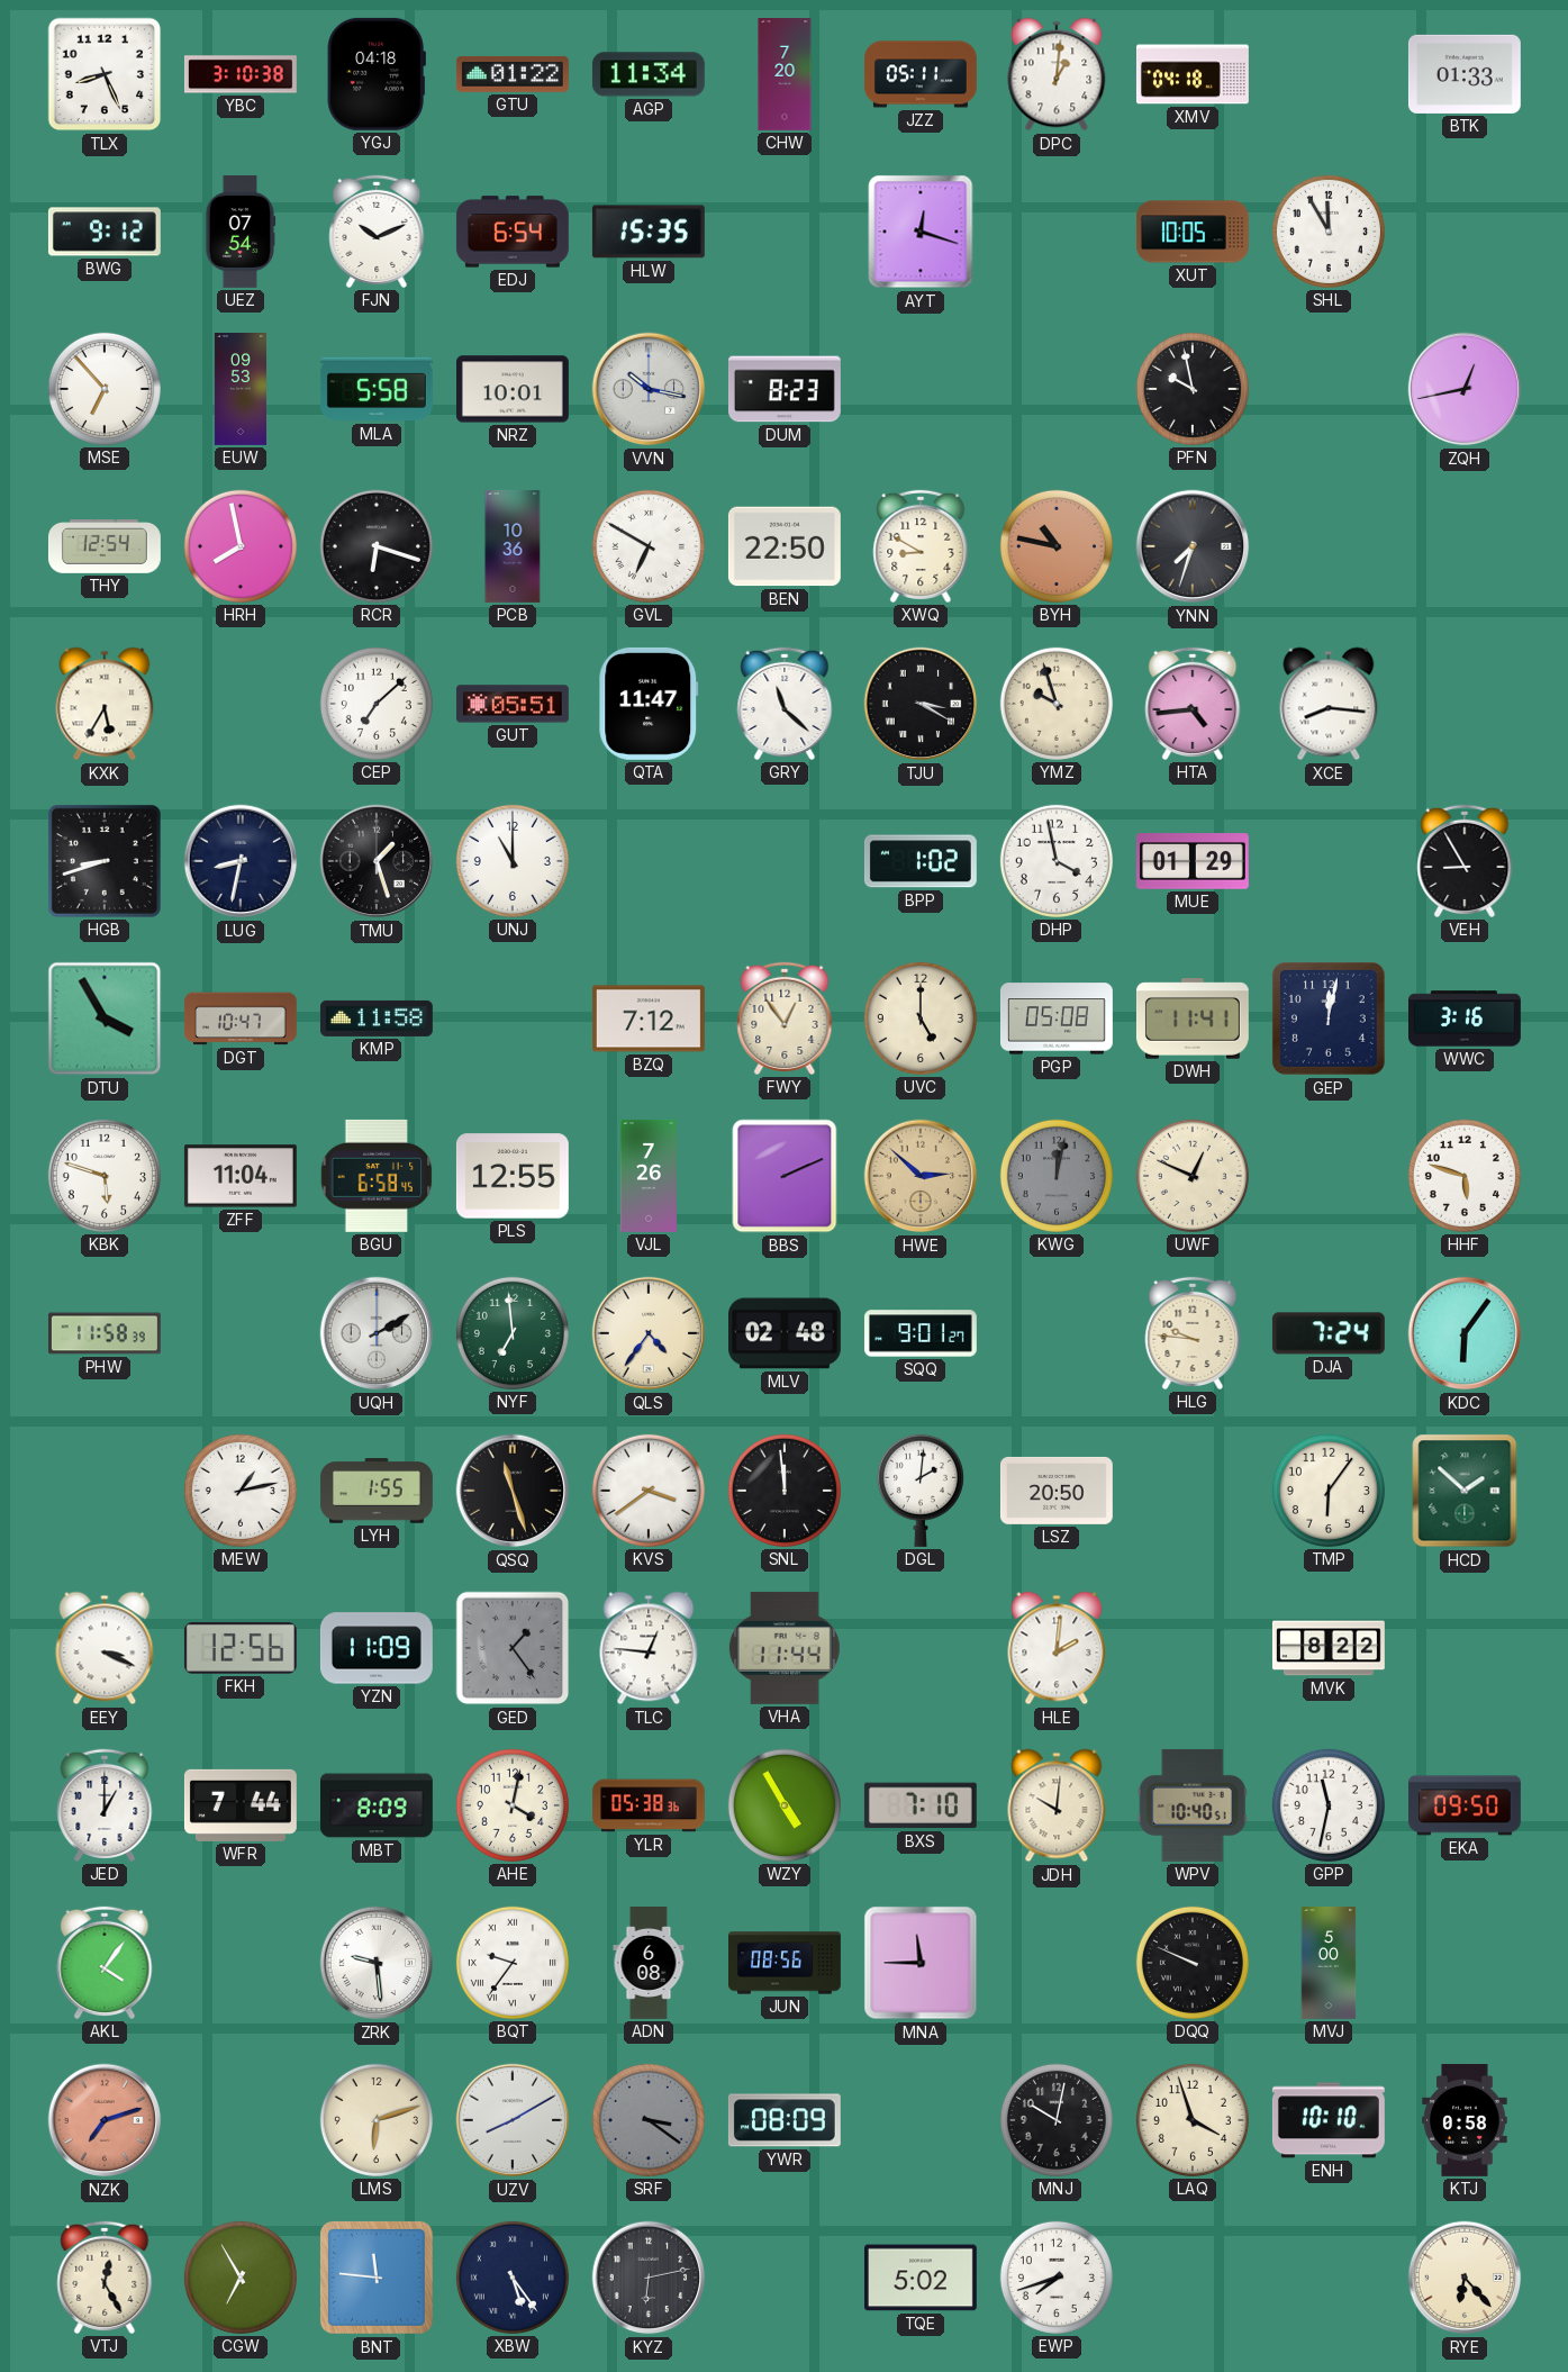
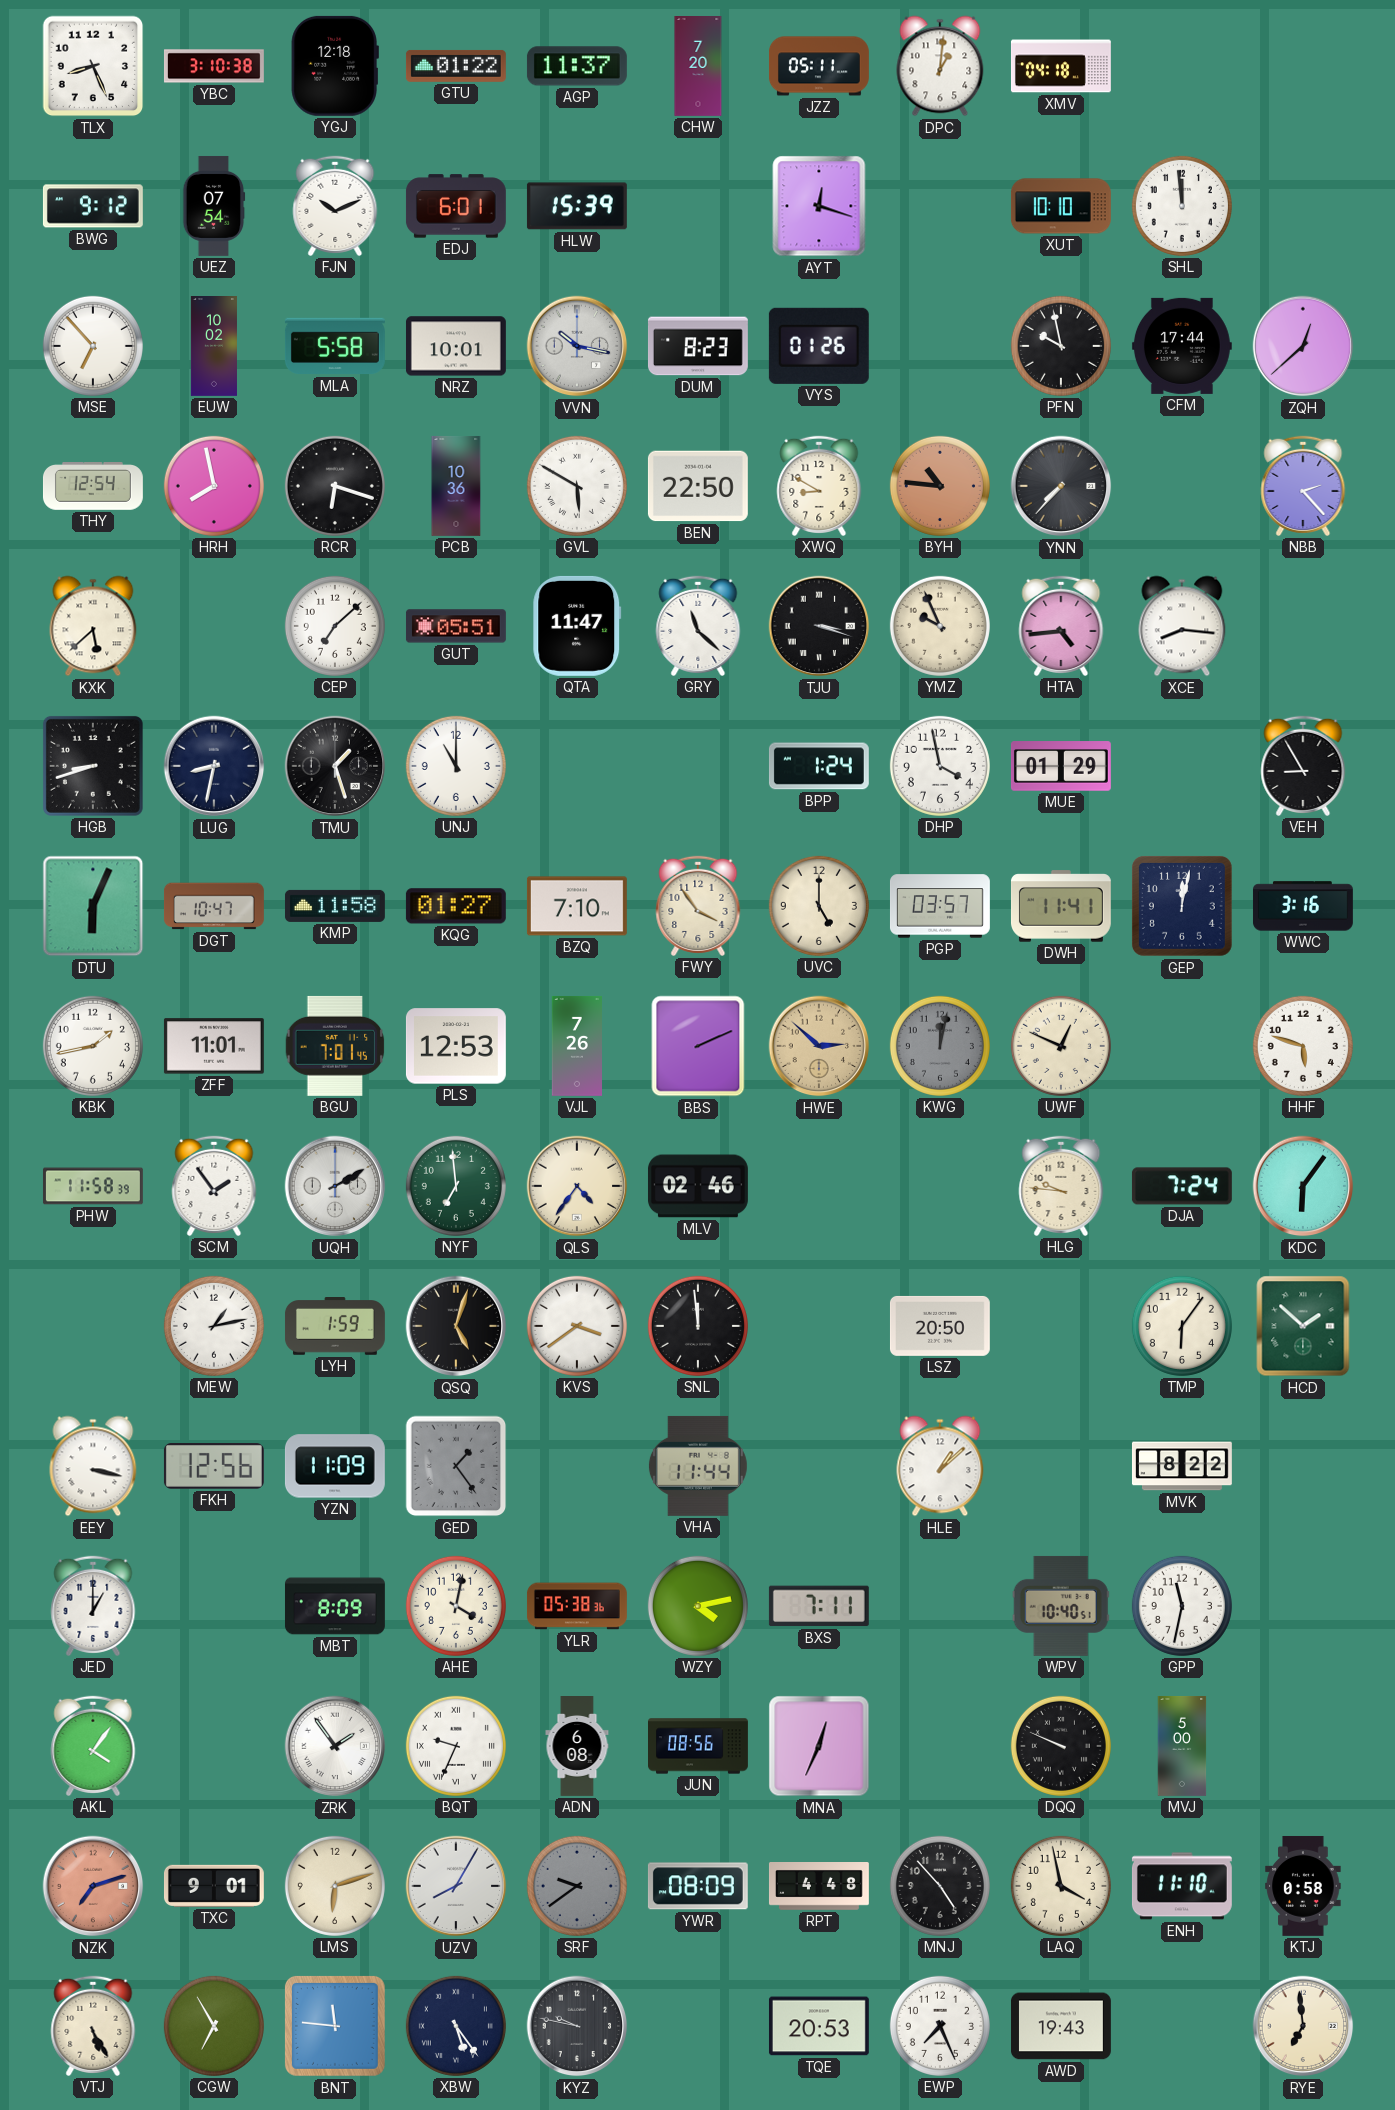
YGJ: 04:18 -> 12:18
AGP: 11:34 -> 11:37
BTK: 01:33 -> none
EDJ: 6:54 -> 6:01
HLW: 15:35 -> 15:39
XUT: 10:05 -> 10:10
SHL: 11:55 -> 11:59
EUW: 09:53 -> 10:02
VYS: none -> 01:26
CFM: none -> 17:44
ZQH: 12:43 -> 12:38
GVL: 6:50 -> 5:50
BYH: 10:47 -> 10:46
YNN: 7:33 -> 7:37
NBB: none -> 2:23
KXK: 5:35 -> 5:38
TJU: 3:20 -> 3:18
YMZ: 9:57 -> 9:56
BPP: 1:02 -> 1:24
DTU: 3:55 -> 6:04
KQG: none -> 01:27
BZQ: 7:12 -> 7:10
FWY: 12:54 -> 3:54
PGP: 05:08 -> 03:57
KBK: 5:48 -> 1:43
ZFF: 11:04 -> 11:01
BGU: 6:58 -> 7:01
PLS: 12:55 -> 12:53
SCM: none -> 1:54
MLV: 02:48 -> 02:46
SQQ: 9:01 -> none
LYH: 1:55 -> 1:59
QSQ: 11:27 -> 5:03
DGL: 2:01 -> none
EEY: 3:19 -> 3:17
TLC: 12:46 -> none
HLE: 2:01 -> 1:08
WFR: 7:44 -> none
WZY: 4:55 -> 4:13
BXS: 7:10 -> 7:11
JDH: 10:01 -> none
EKA: 09:50 -> none
ZRK: 9:29 -> 1:54
BQT: 9:36 -> 9:34
MNA: 11:45 -> 12:34
TXC: none -> 9:01
UZV: 8:10 -> 8:05
SRF: 3:21 -> 9:39
RPT: none -> 4:48
MNJ: 10:02 -> 4:53
LAQ: 3:57 -> 3:58
ENH: 10:10 -> 11:10
VTJ: 12:25 -> 5:25
KYZ: 6:13 -> 9:47
TQE: 5:02 -> 20:53
EWP: 7:42 -> 7:26
AWD: none -> 19:43
RYE: 6:23 -> 6:59
